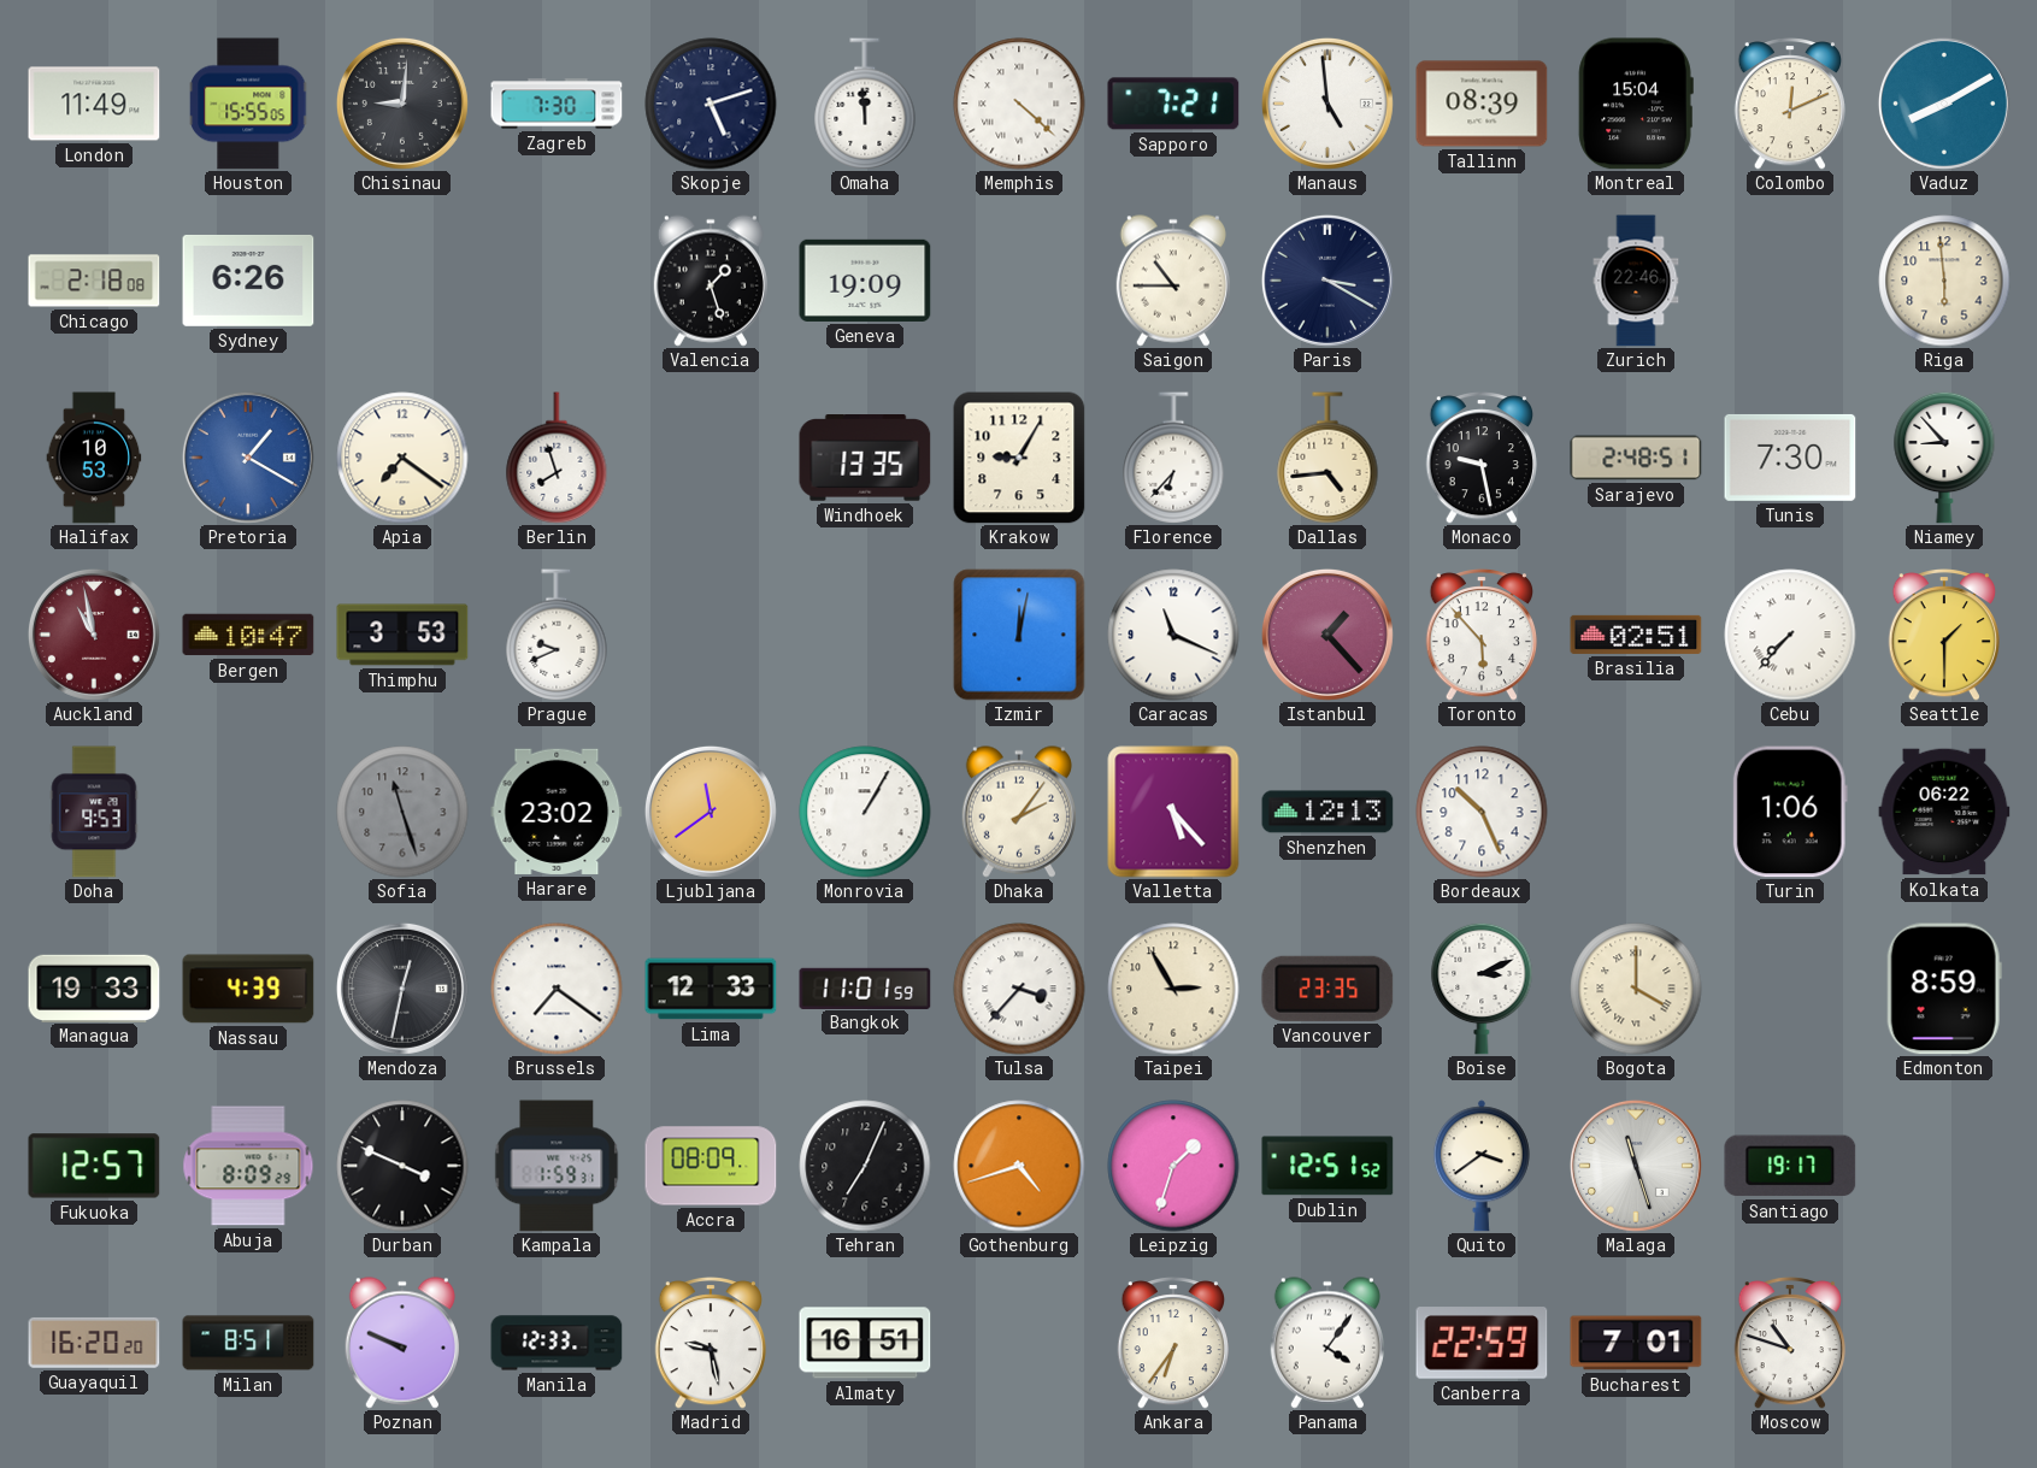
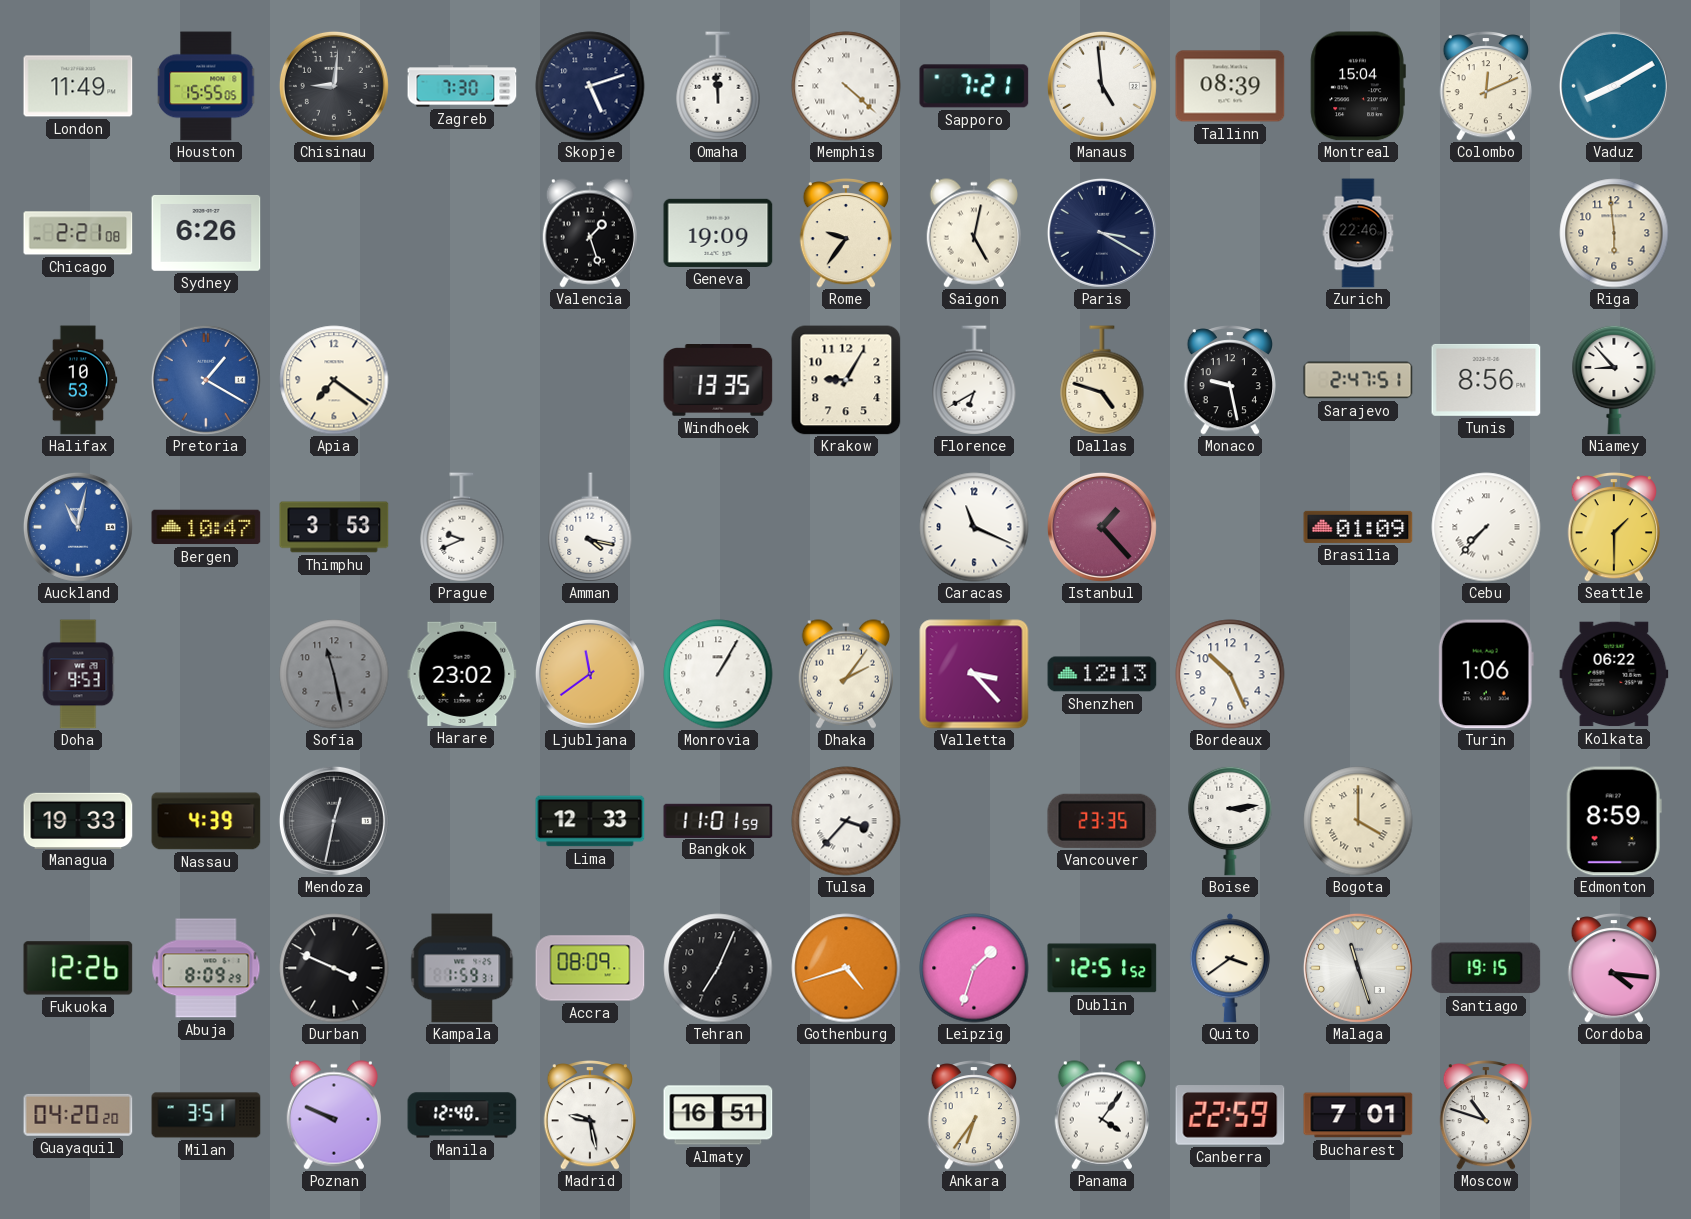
Chicago: 2:18 -> 2:21
Rome: none -> 9:36
Saigon: 10:45 -> 5:02
Berlin: 7:57 -> none
Florence: 6:37 -> 6:40
Dallas: 4:44 -> 4:48
Sarajevo: 2:48 -> 2:47
Tunis: 7:30 -> 8:56
Auckland: 10:58 -> 11:02
Auckland dial: burgundy -> blue
Amman: none -> 4:17
Izmir: 12:02 -> none
Toronto: 5:53 -> none
Brasilia: 02:51 -> 01:09
Sofia: 11:27 -> 11:28
Valletta: 5:23 -> 3:23
Brussels: 7:21 -> none
Taipei: 2:55 -> none
Boise: 3:11 -> 3:14
Fukuoka: 12:57 -> 12:26
Santiago: 19:17 -> 19:15
Cordoba: none -> 4:16
Guayaquil: 16:20 -> 04:20
Milan: 8:51 -> 3:51
Manila: 12:33 -> 12:40
